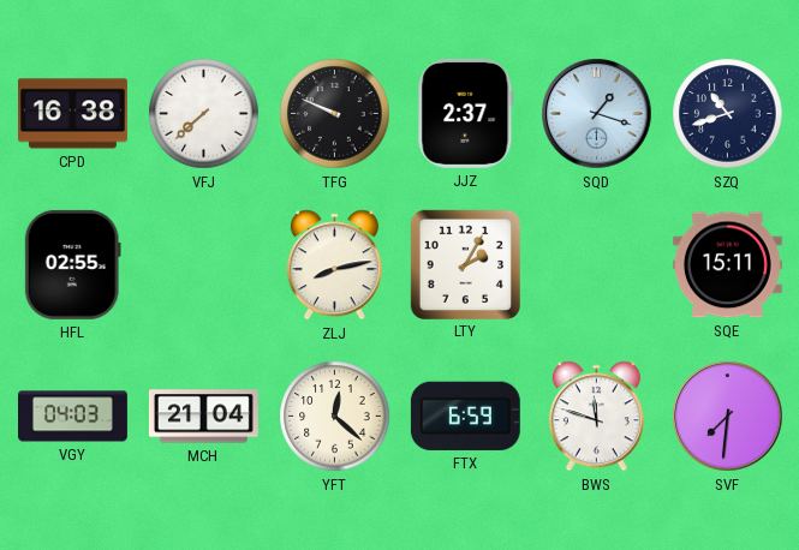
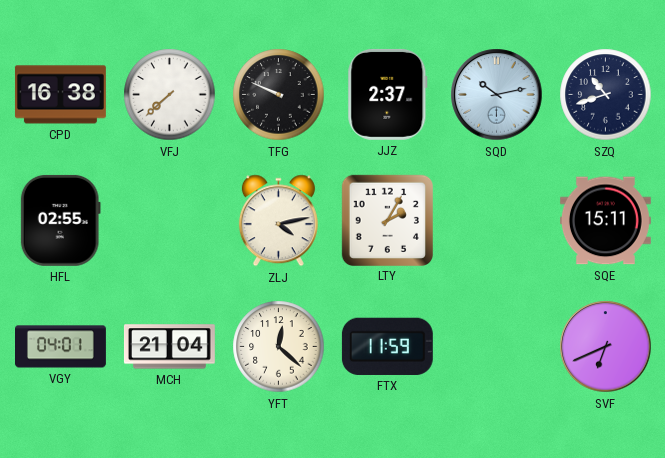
SQD: 1:18 -> 10:13
ZLJ: 8:13 -> 4:13
VGY: 04:03 -> 04:01
FTX: 6:59 -> 11:59
BWS: 11:48 -> none
SVF: 7:31 -> 6:41
